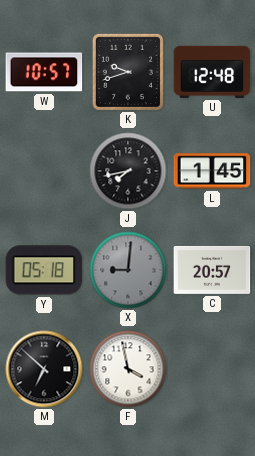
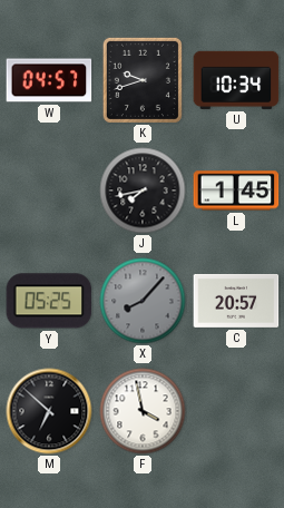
W: 10:57 -> 04:57
U: 12:48 -> 10:34
Y: 05:18 -> 05:25
X: 9:01 -> 8:07
